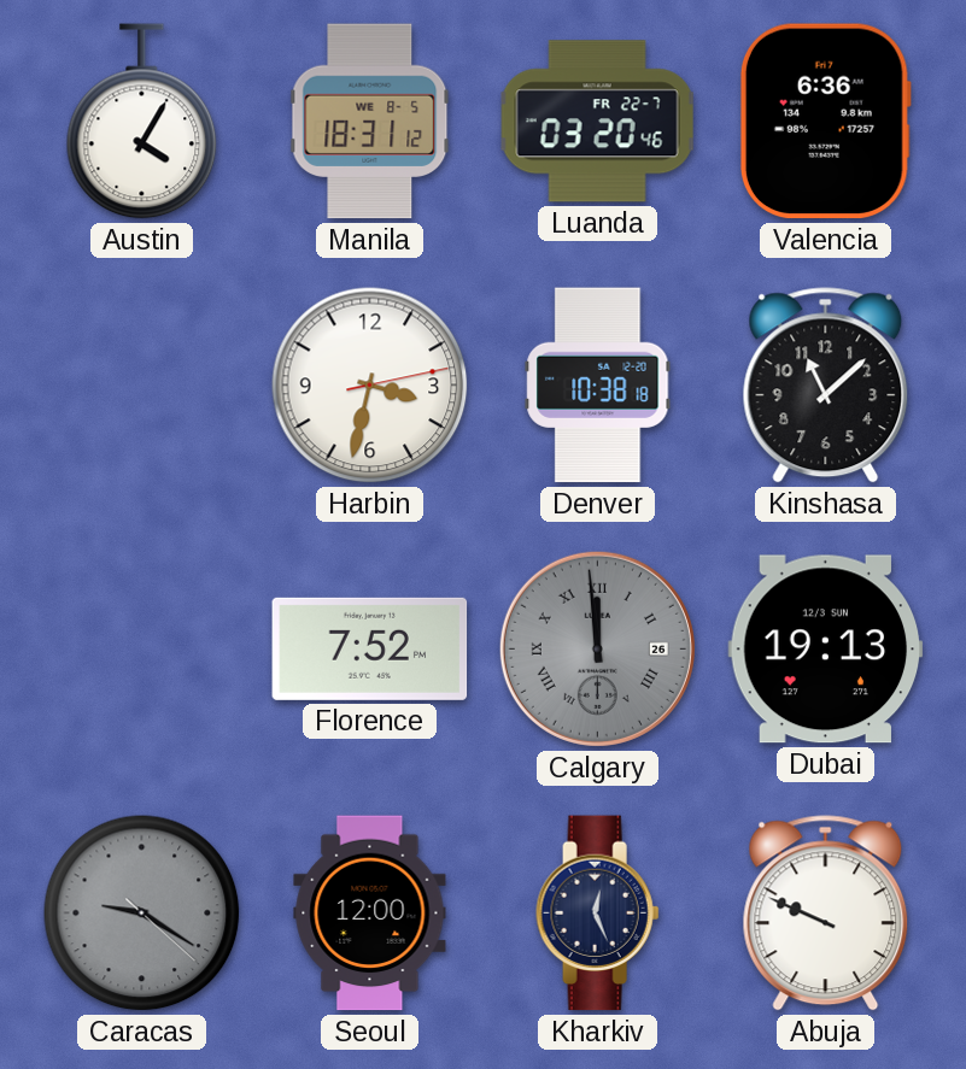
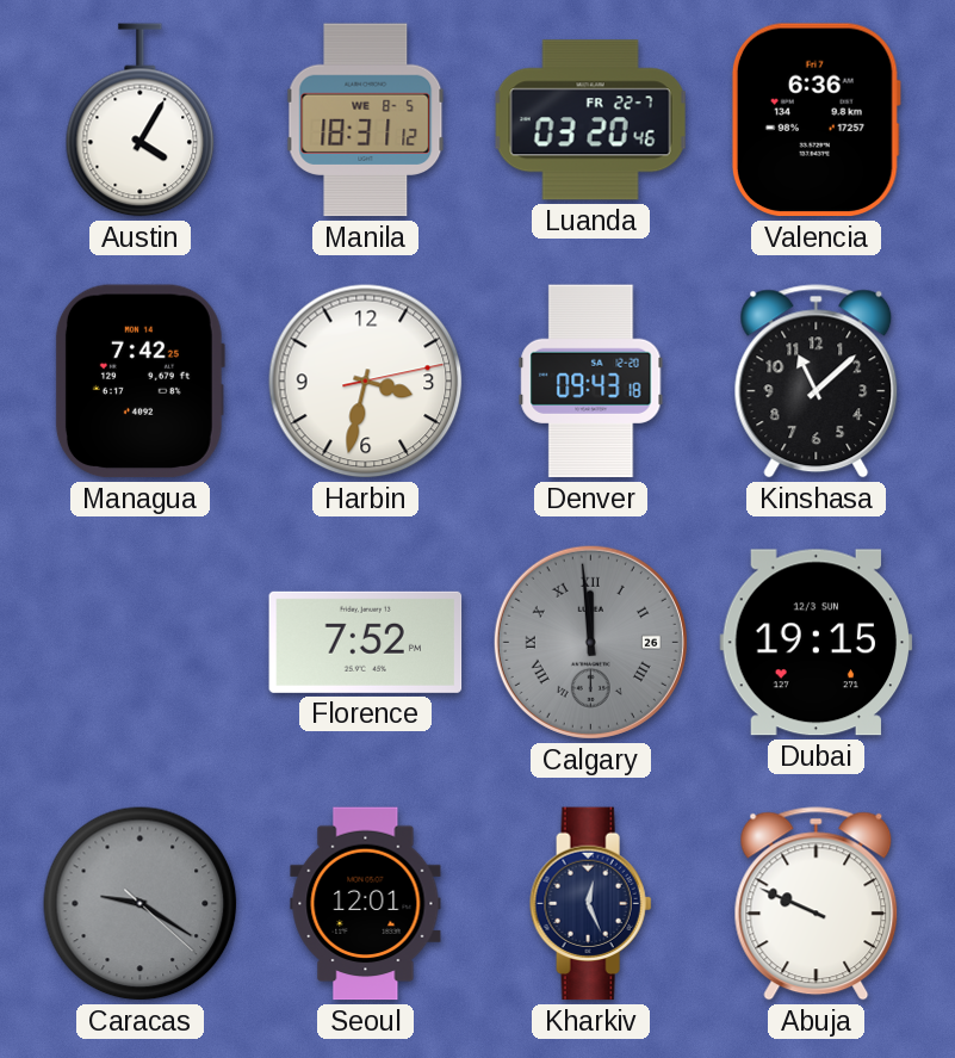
Managua: none -> 7:42
Denver: 10:38 -> 09:43
Dubai: 19:13 -> 19:15
Seoul: 12:00 -> 12:01
